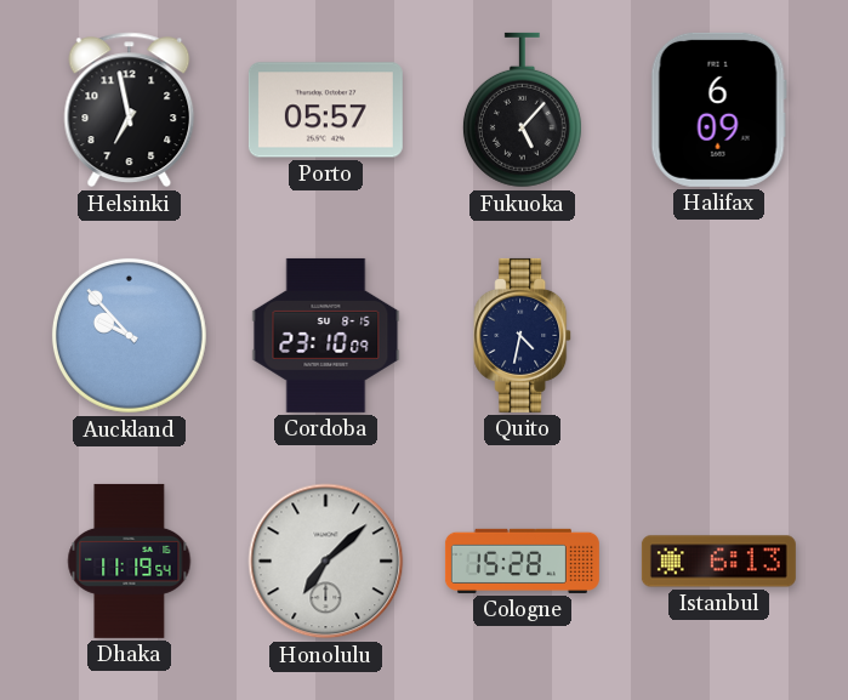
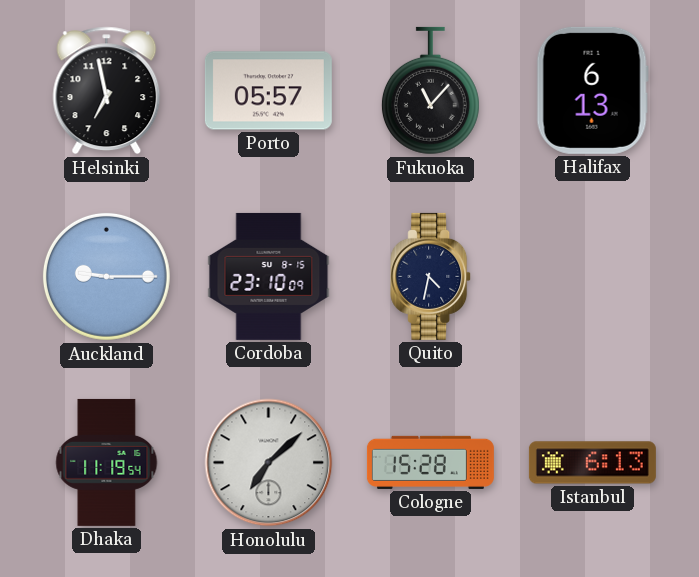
Fukuoka: 5:07 -> 11:07
Halifax: 6:09 -> 6:13
Auckland: 9:53 -> 9:15
